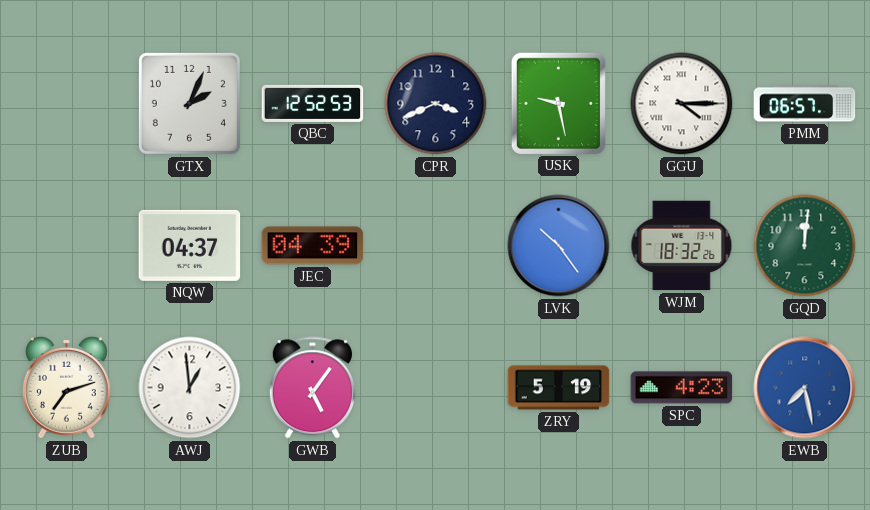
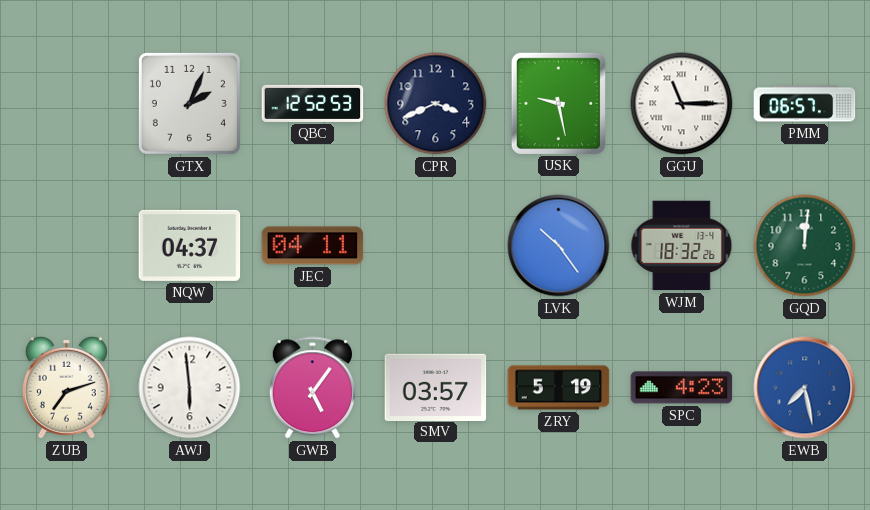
GGU: 4:15 -> 11:15
JEC: 04:39 -> 04:11
AWJ: 12:59 -> 5:59
SMV: none -> 03:57
